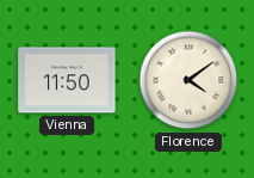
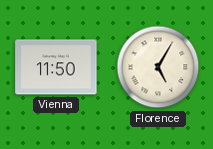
Florence: 4:09 -> 5:05
